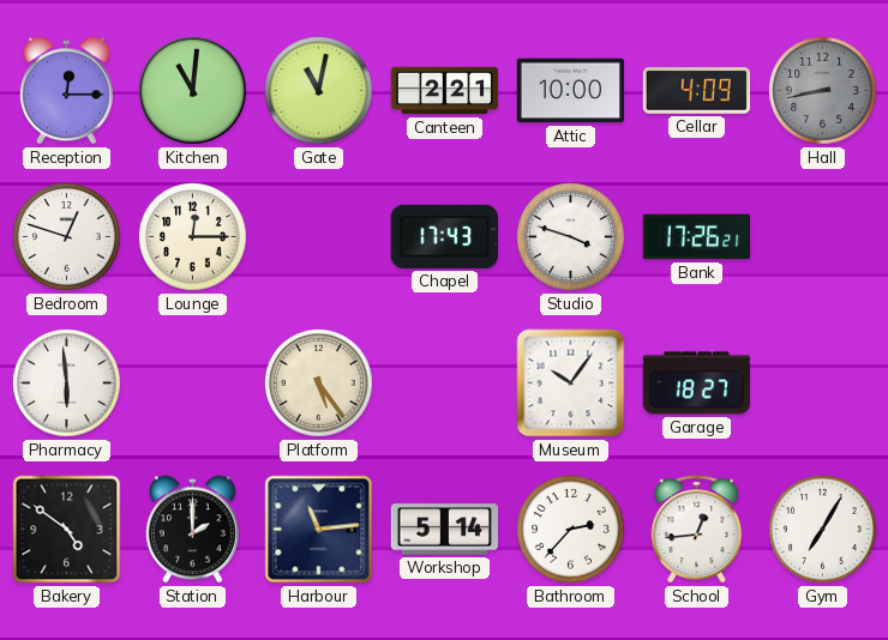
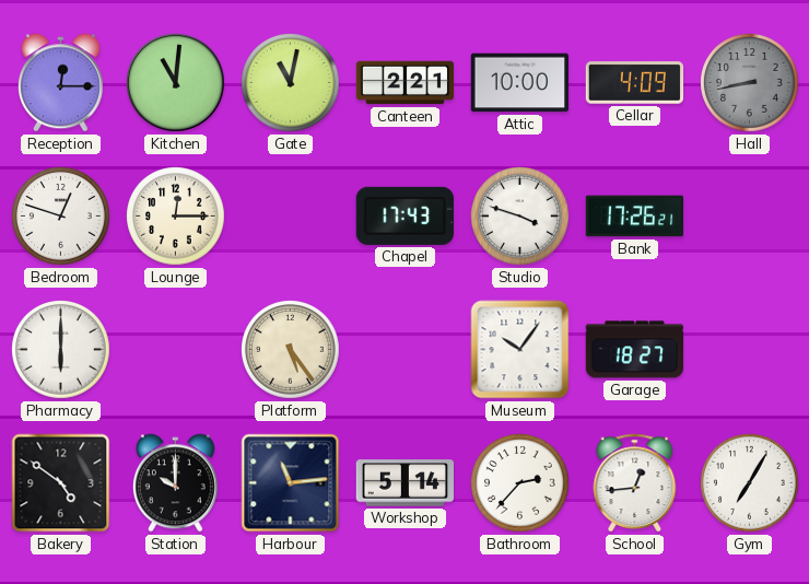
Pharmacy: 5:59 -> 6:00
Station: 2:00 -> 10:00
